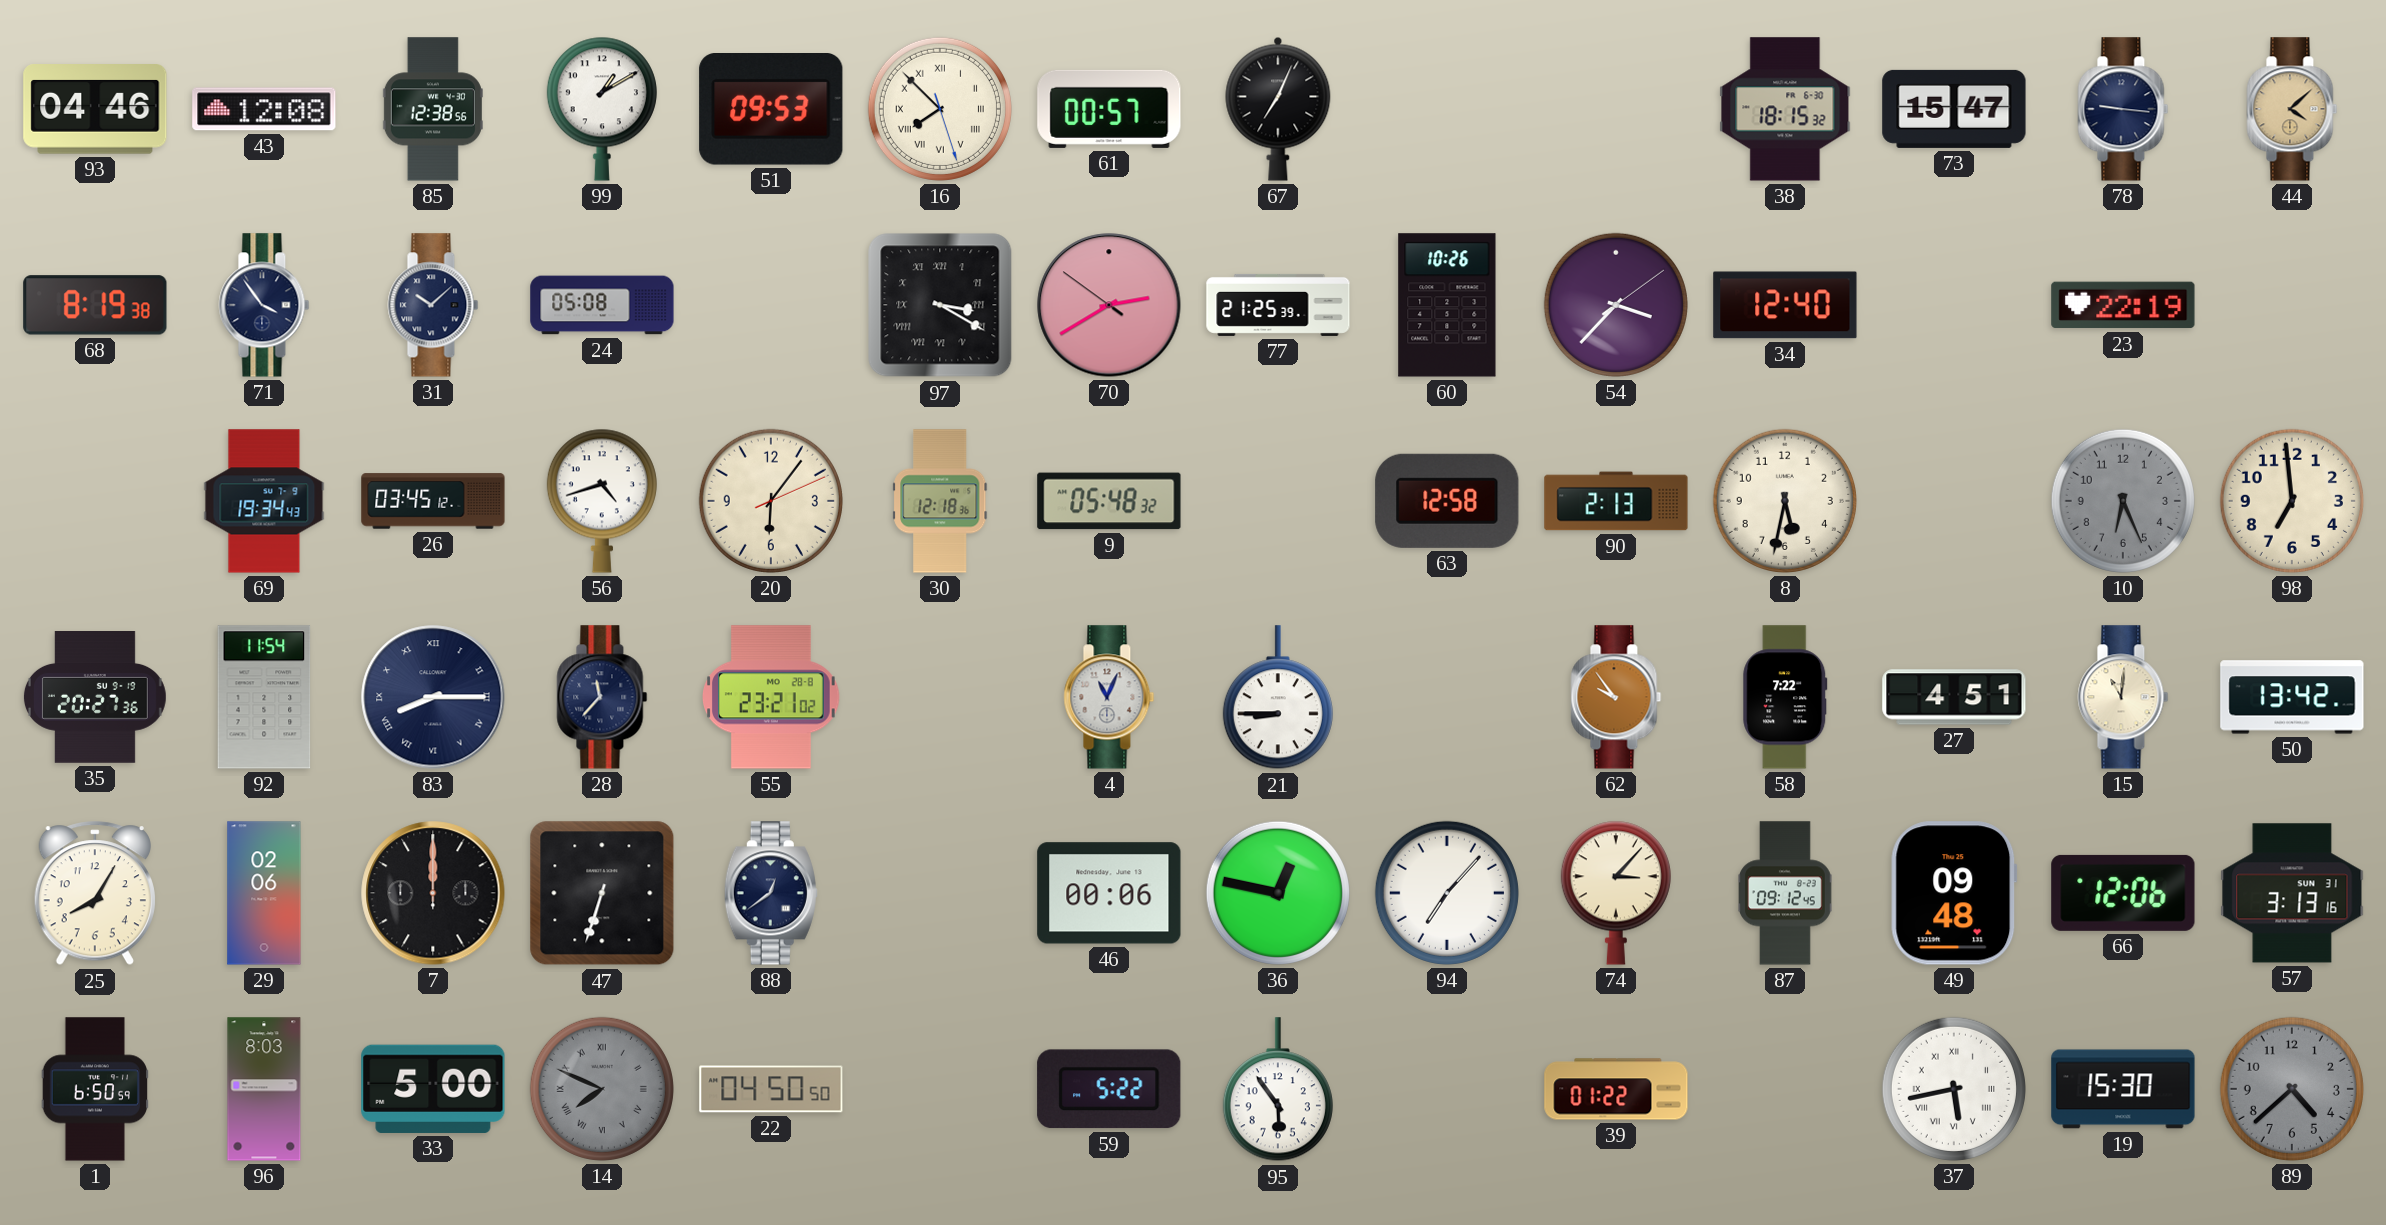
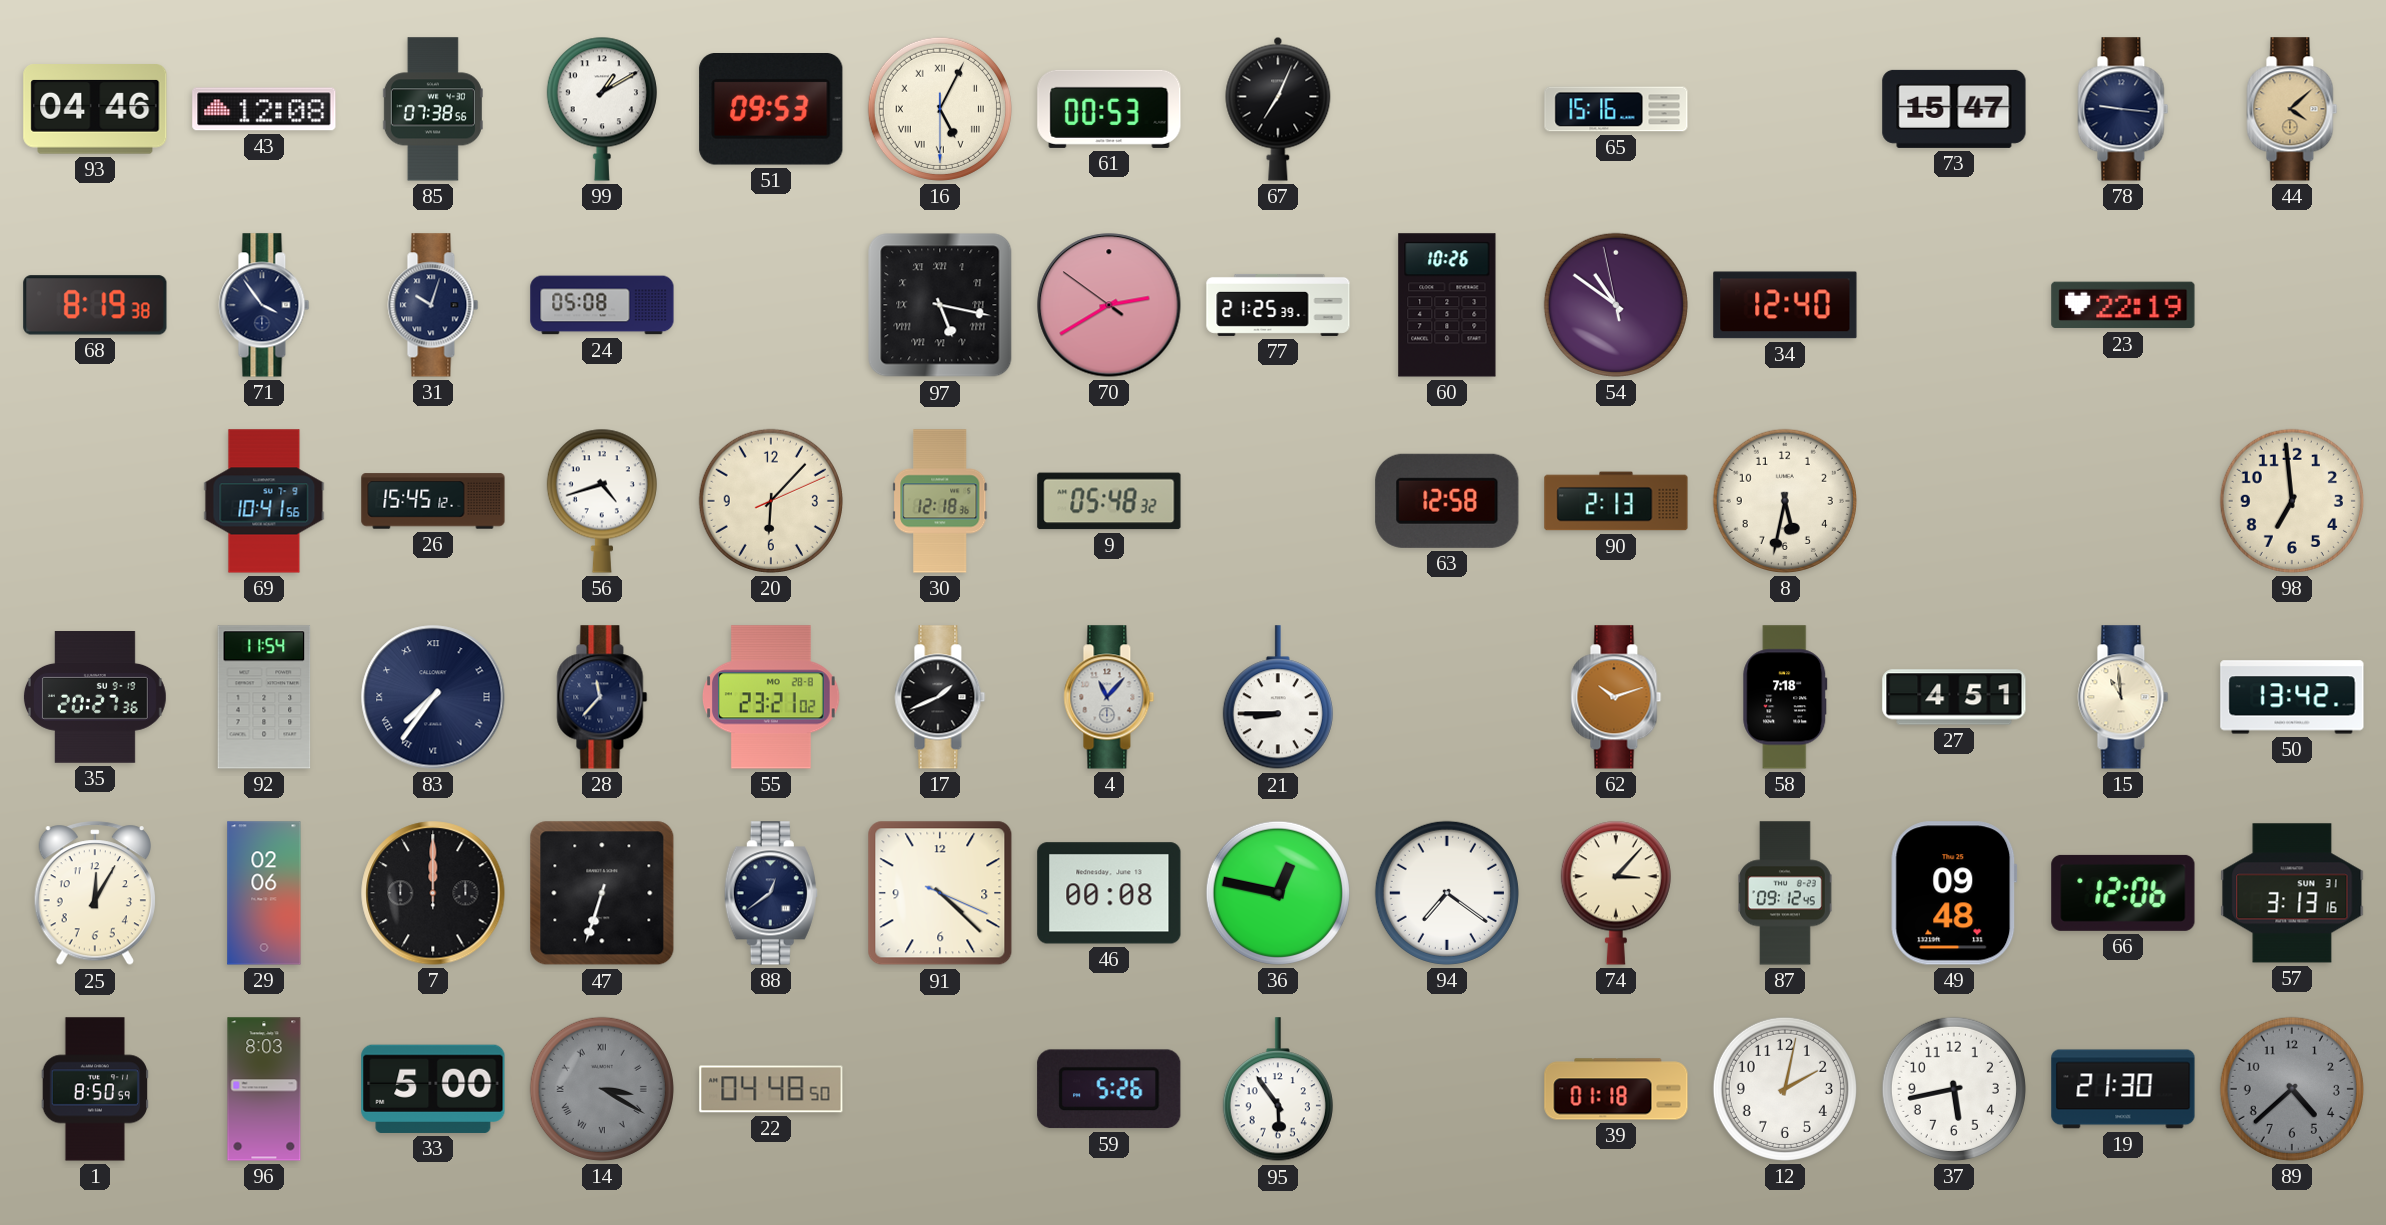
85: 12:38 -> 07:38
16: 7:52 -> 5:04
61: 00:57 -> 00:53
65: none -> 15:16
38: 18:15 -> none
31: 10:08 -> 10:03
97: 3:20 -> 5:17
54: 3:37 -> 10:50
69: 19:34 -> 10:41
26: 03:45 -> 15:45
20: 6:06 -> 6:07
10: 6:26 -> none
83: 8:15 -> 7:36
17: none -> 1:41
4: 11:04 -> 11:07
62: 9:54 -> 10:12
58: 7:22 -> 7:18
15: 11:01 -> 10:59
25: 8:05 -> 12:05
91: none -> 4:22
46: 00:06 -> 00:08
94: 7:07 -> 7:21
1: 6:50 -> 8:50
14: 7:49 -> 3:20
22: 04:50 -> 04:48
59: 5:22 -> 5:26
39: 01:22 -> 01:18
12: none -> 2:02
37 numerals: Roman -> Arabic
19: 15:30 -> 21:30
